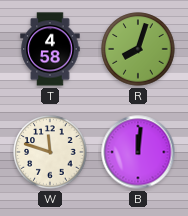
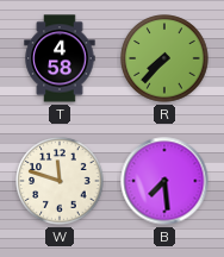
R: 8:03 -> 7:37
B: 12:01 -> 7:29
